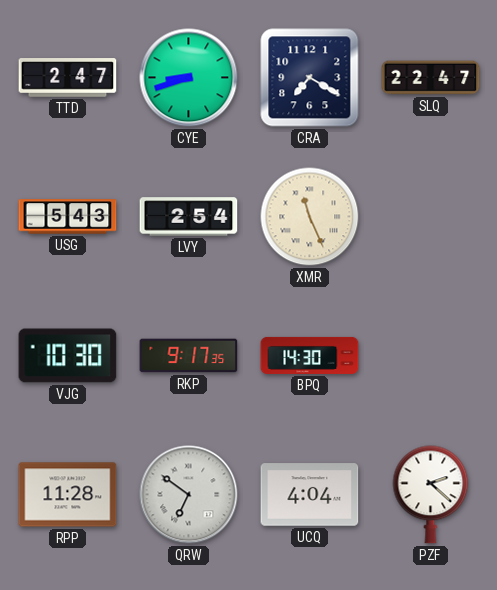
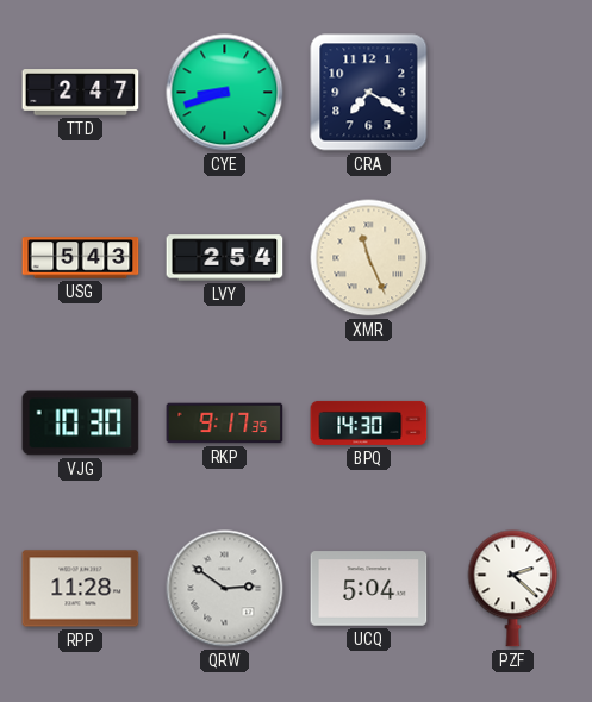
SLQ: 22:47 -> none
QRW: 6:51 -> 2:51
UCQ: 4:04 -> 5:04
